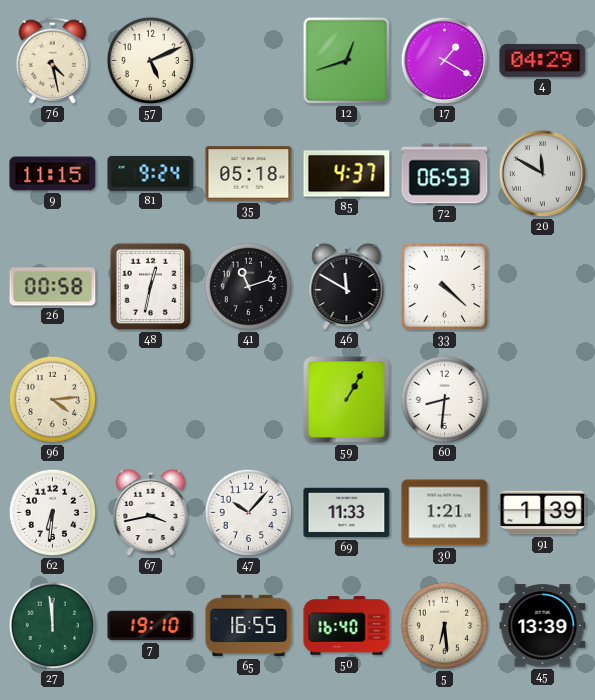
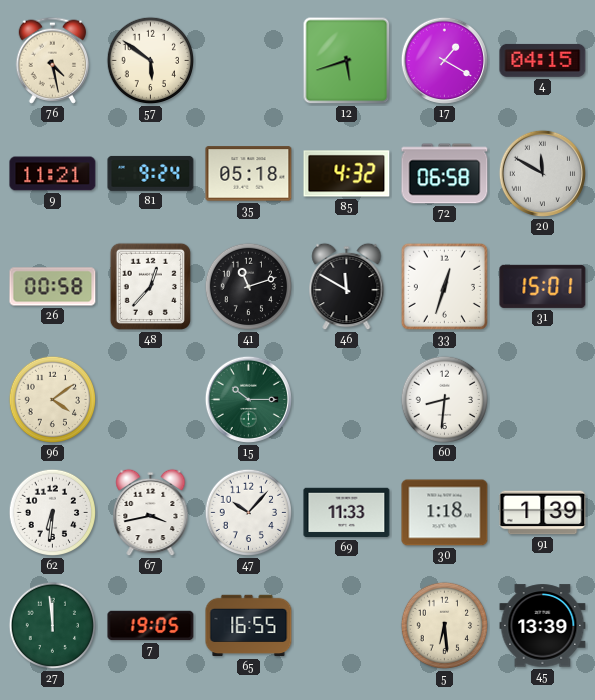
57: 5:11 -> 5:51
12: 12:42 -> 5:42
4: 04:29 -> 04:15
9: 11:15 -> 11:21
85: 4:37 -> 4:32
72: 06:53 -> 06:58
48: 12:32 -> 12:37
33: 4:22 -> 12:33
31: none -> 15:01
96: 4:14 -> 4:09
15: none -> 10:15
59: 1:05 -> none
30: 1:21 -> 1:18
7: 19:10 -> 19:05
50: 16:40 -> none
